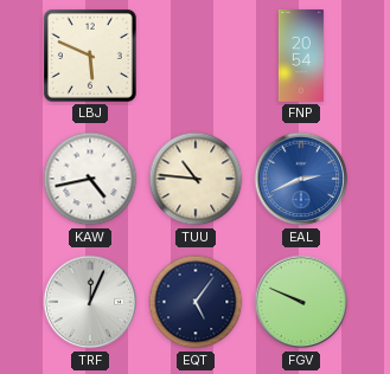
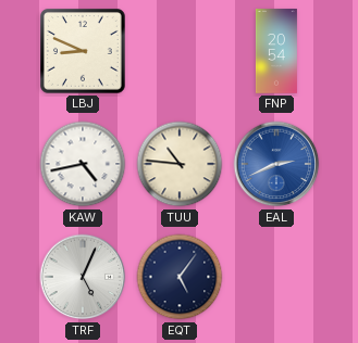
LBJ: 5:49 -> 8:49
TRF: 12:04 -> 5:04
FGV: 9:49 -> none
